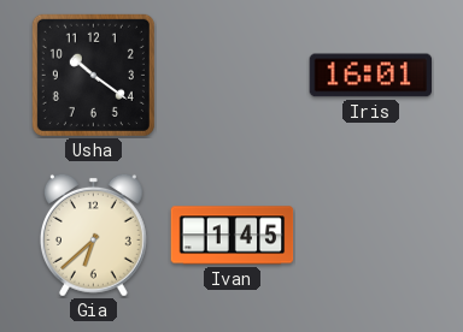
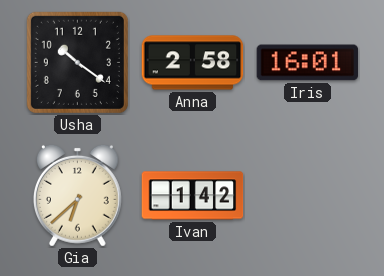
Anna: none -> 2:58
Ivan: 1:45 -> 1:42
